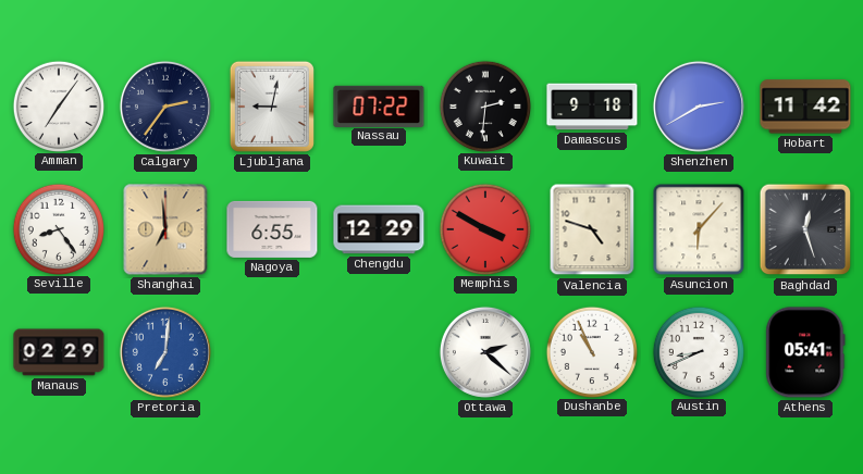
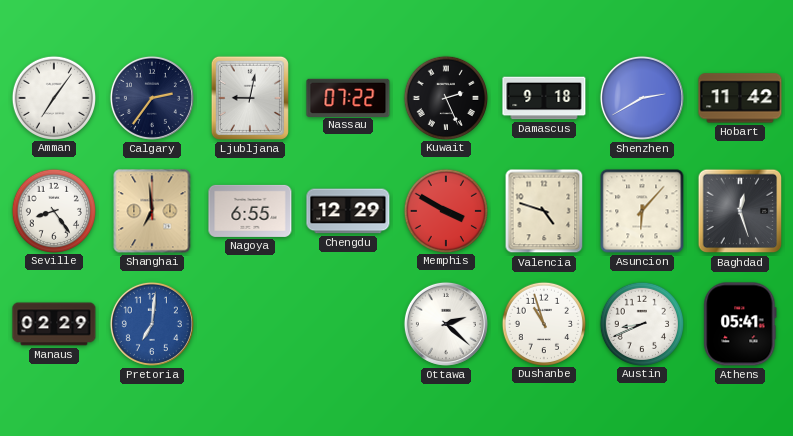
Kuwait: 2:31 -> 2:26
Dushanbe: 10:56 -> 10:57
